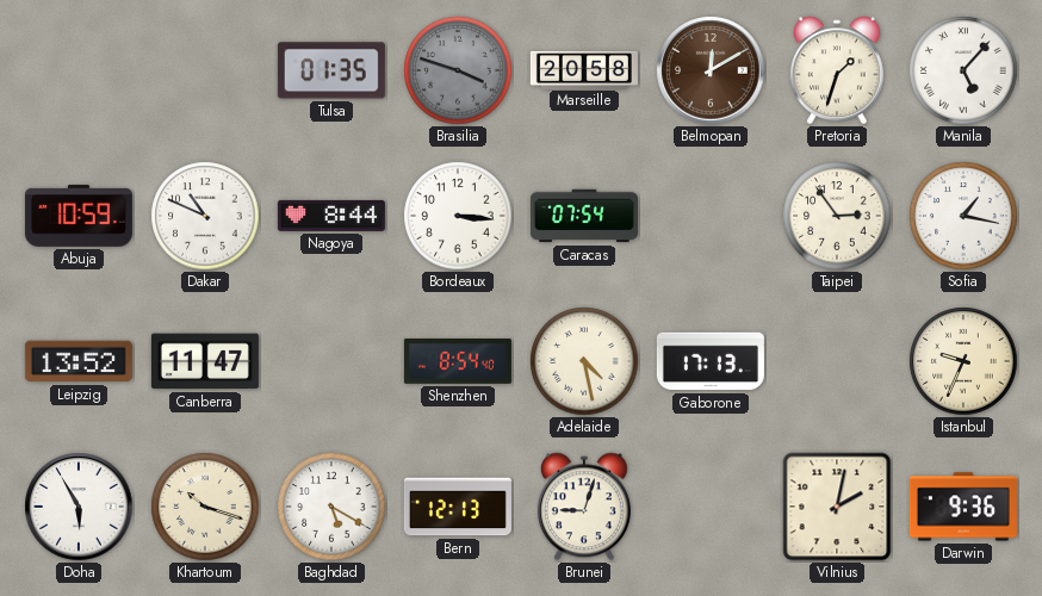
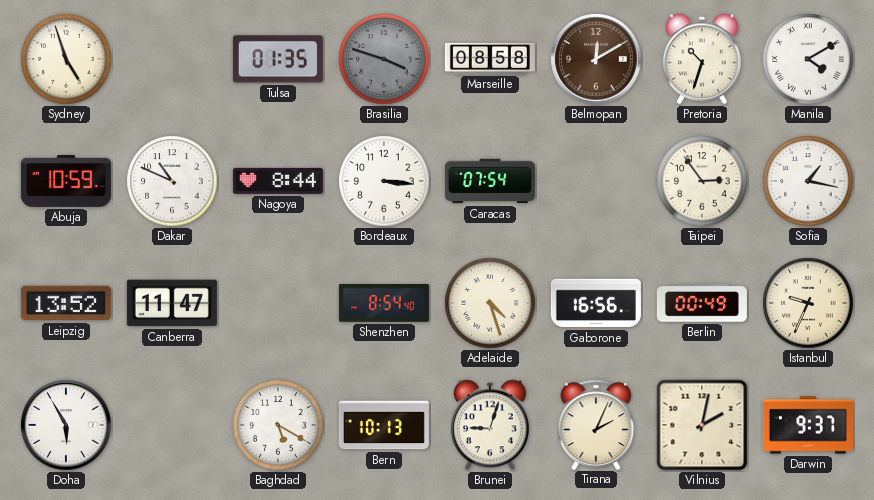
Sydney: none -> 4:57
Marseille: 20:58 -> 08:58
Pretoria: 1:33 -> 10:33
Manila: 5:07 -> 4:10
Adelaide: 4:28 -> 4:27
Gaborone: 17:13 -> 16:56
Berlin: none -> 00:49
Khartoum: 10:18 -> none
Bern: 12:13 -> 10:13
Tirana: none -> 2:04
Darwin: 9:36 -> 9:37
